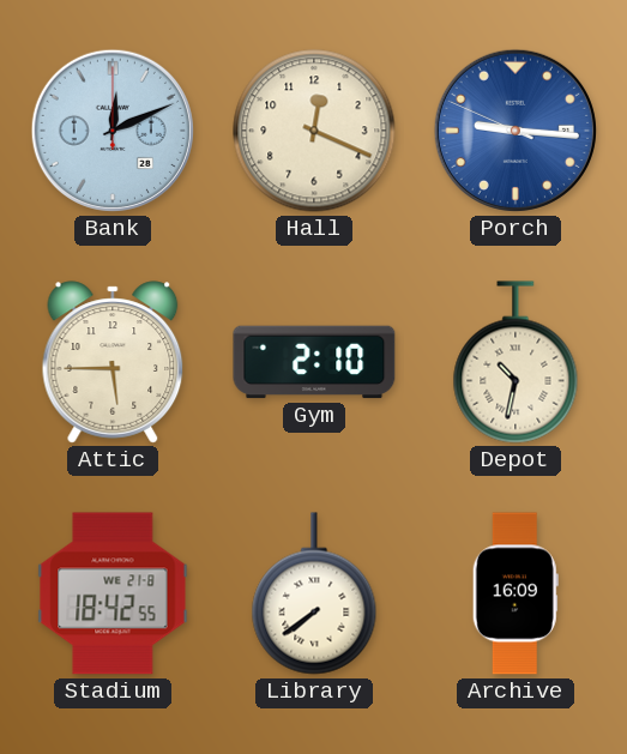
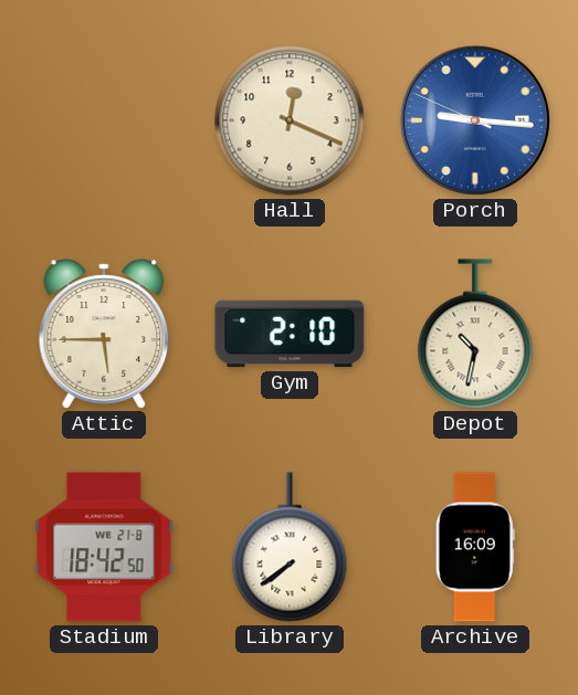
Bank: 12:11 -> none
Stadium: 18:42:55 -> 18:42:50
